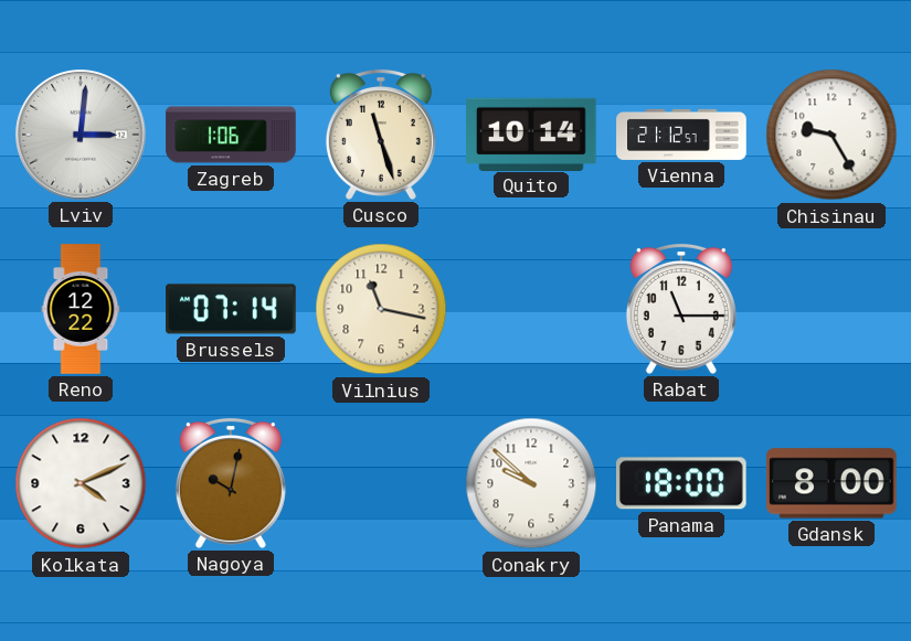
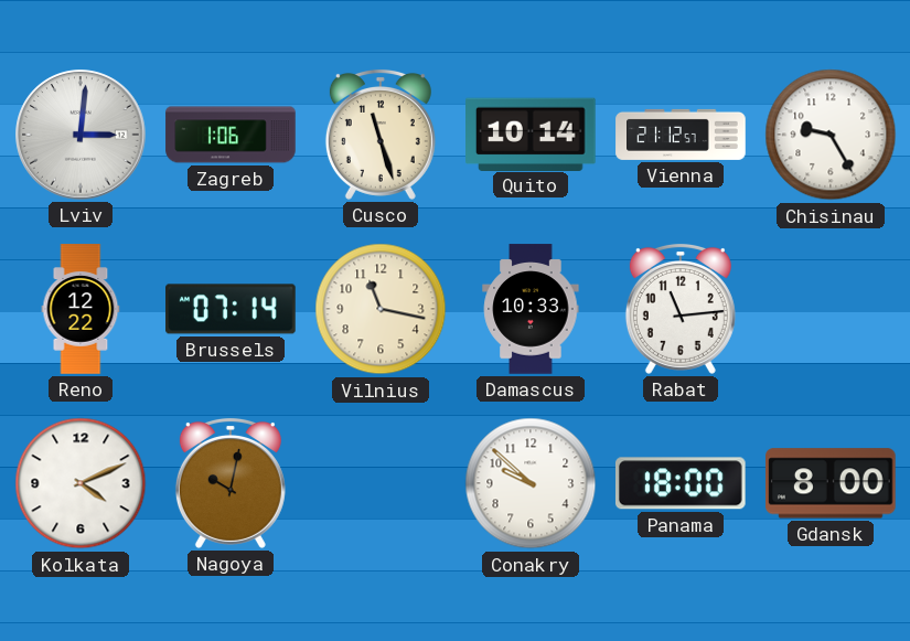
Damascus: none -> 10:33
Rabat: 11:15 -> 11:14
